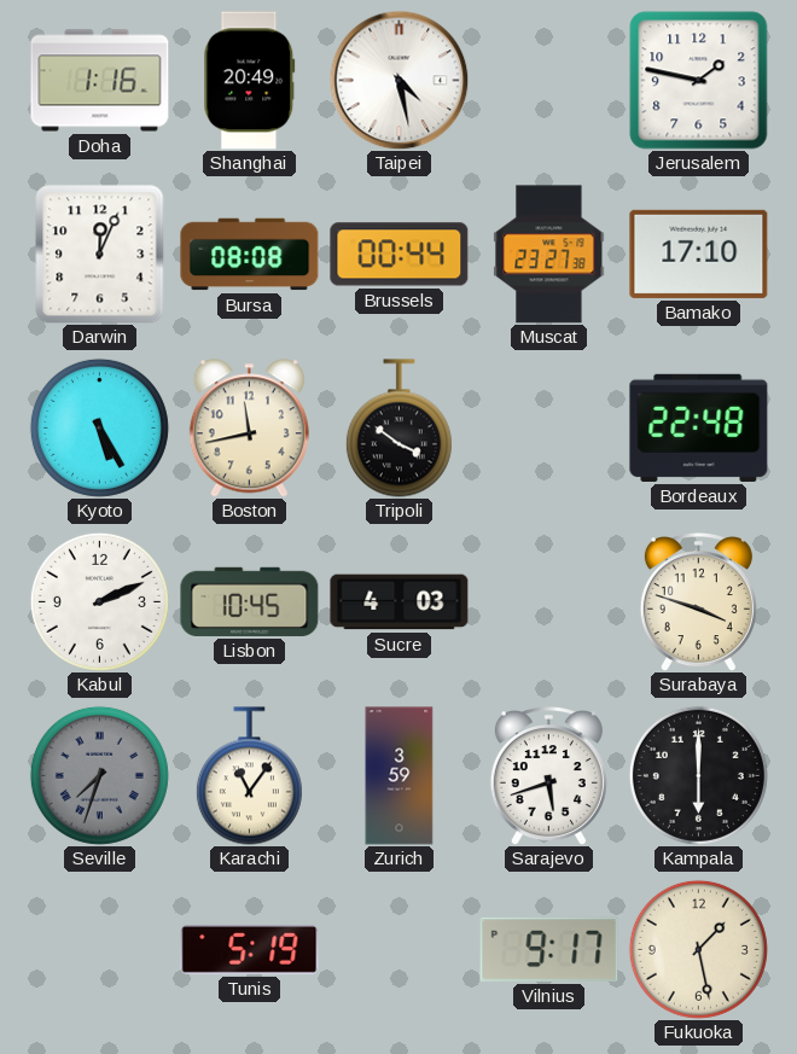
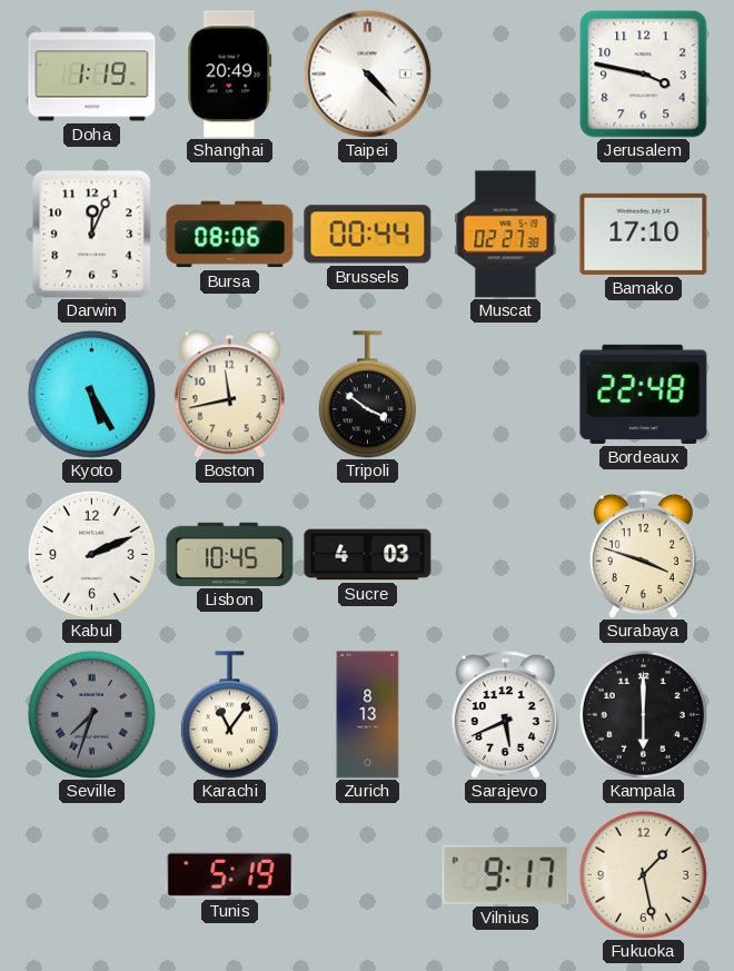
Doha: 1:16 -> 1:19
Taipei: 4:28 -> 4:23
Jerusalem: 1:47 -> 3:47
Bursa: 08:08 -> 08:06
Muscat: 23:27 -> 02:27
Zurich: 3:59 -> 8:13
Sarajevo: 5:42 -> 5:41
